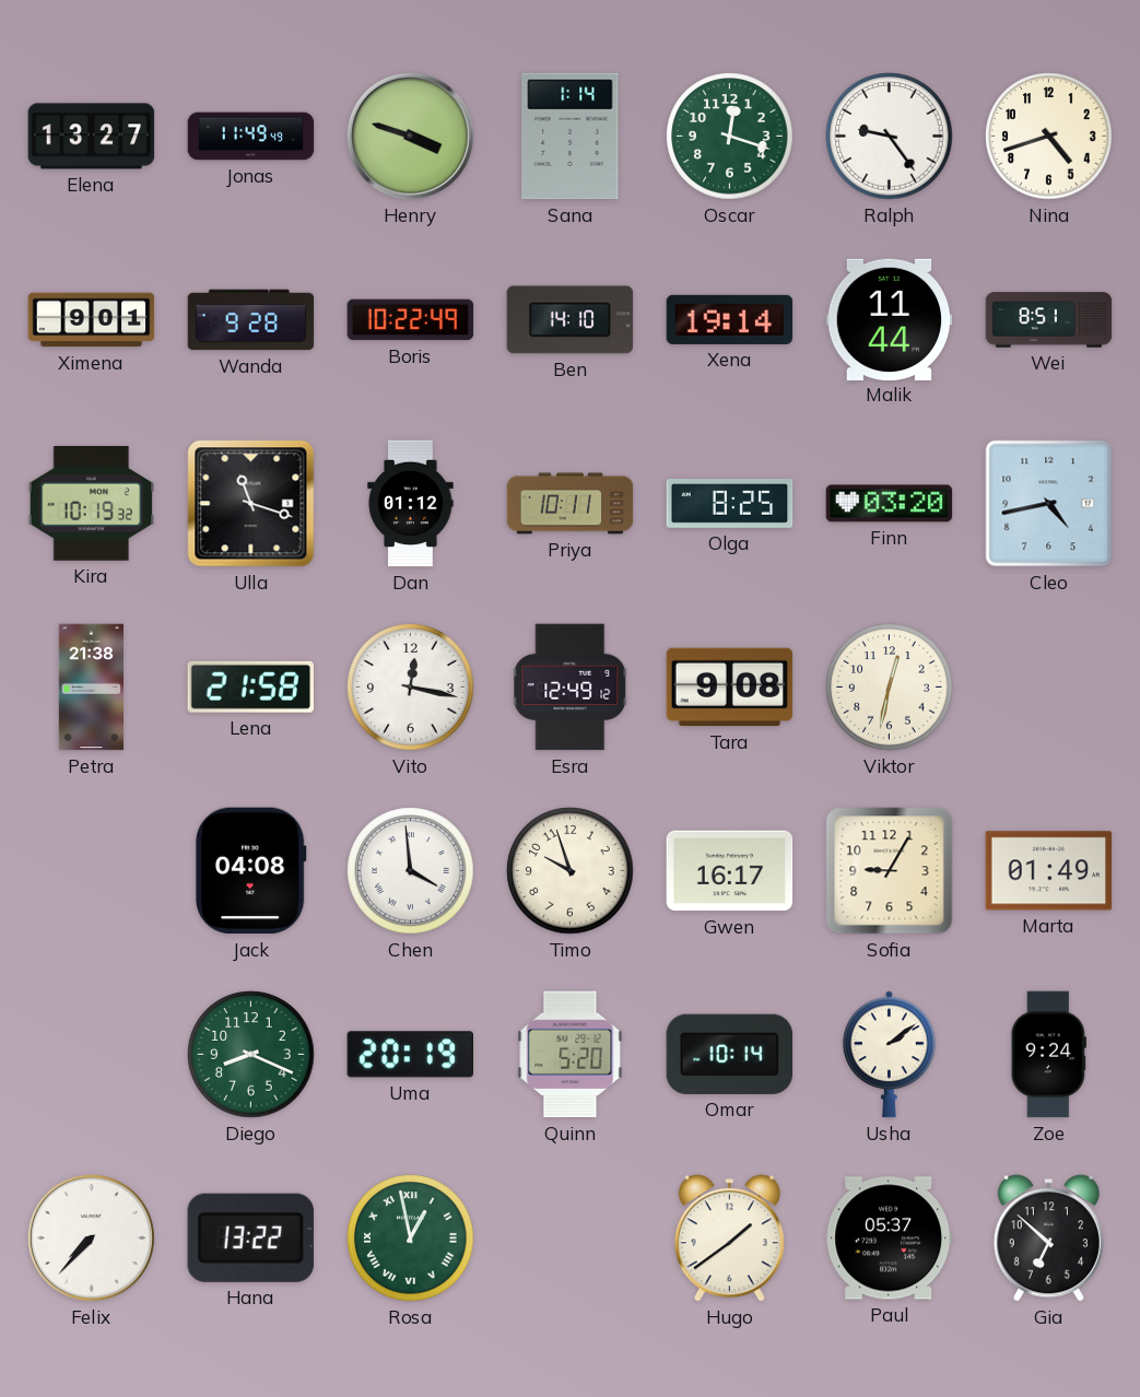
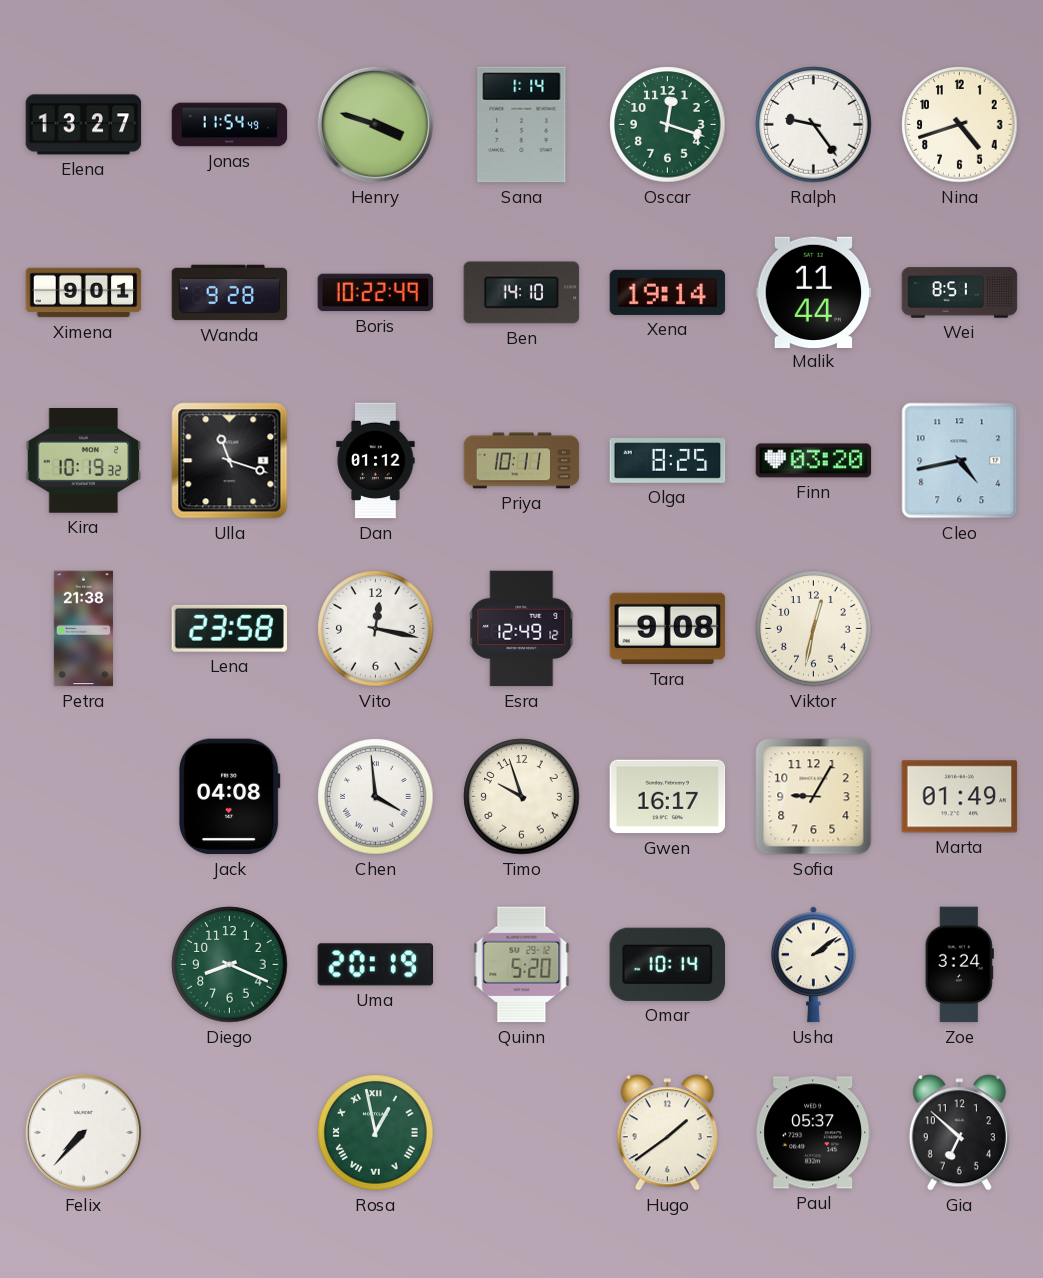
Jonas: 11:49 -> 11:54
Lena: 21:58 -> 23:58
Zoe: 9:24 -> 3:24
Hana: 13:22 -> none
